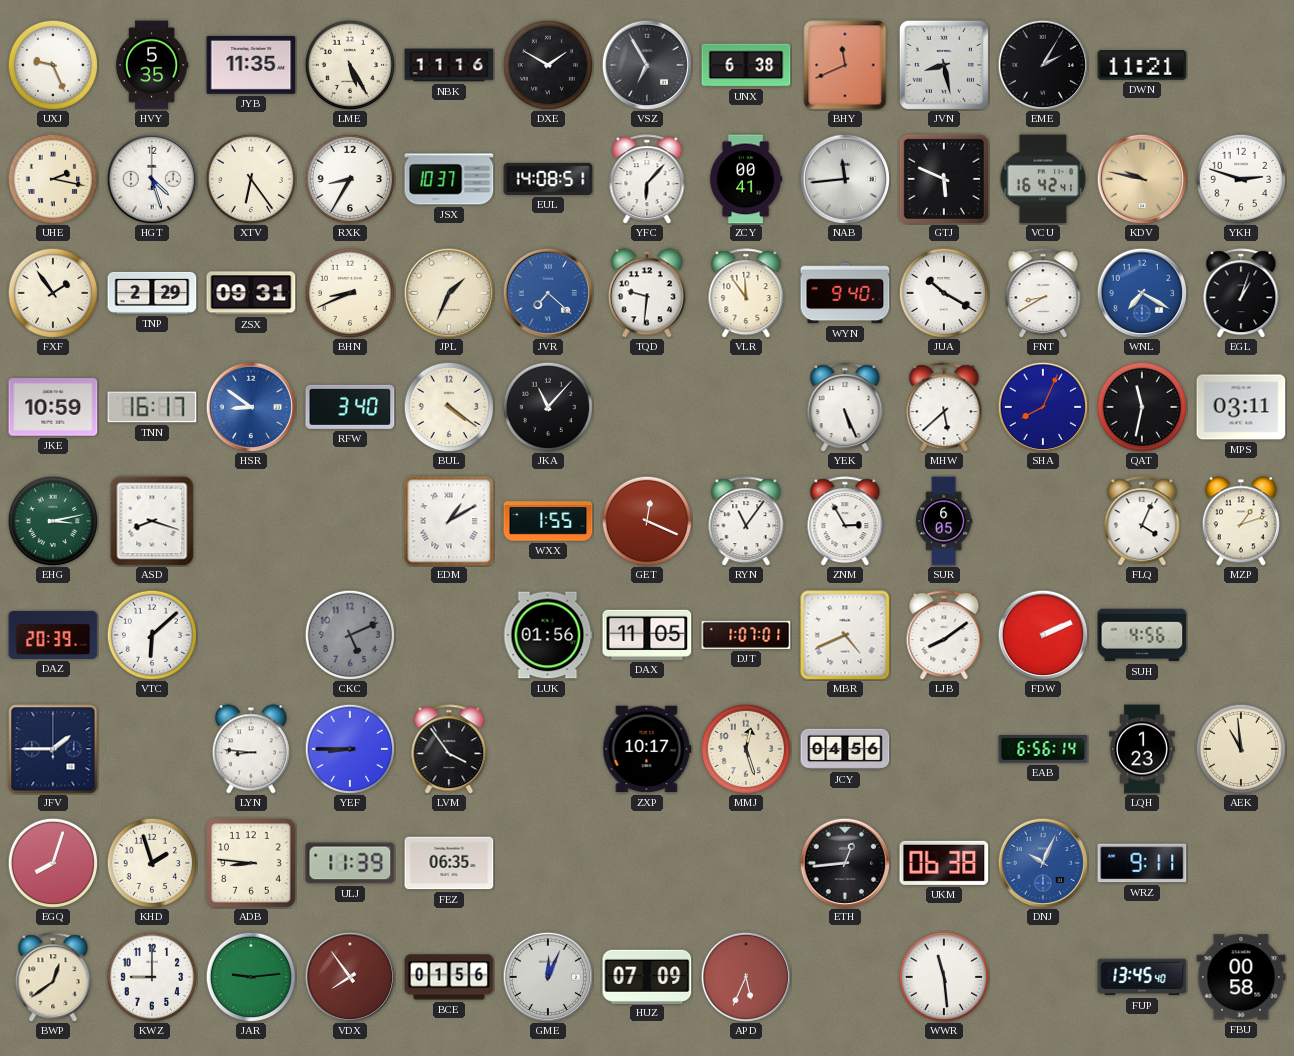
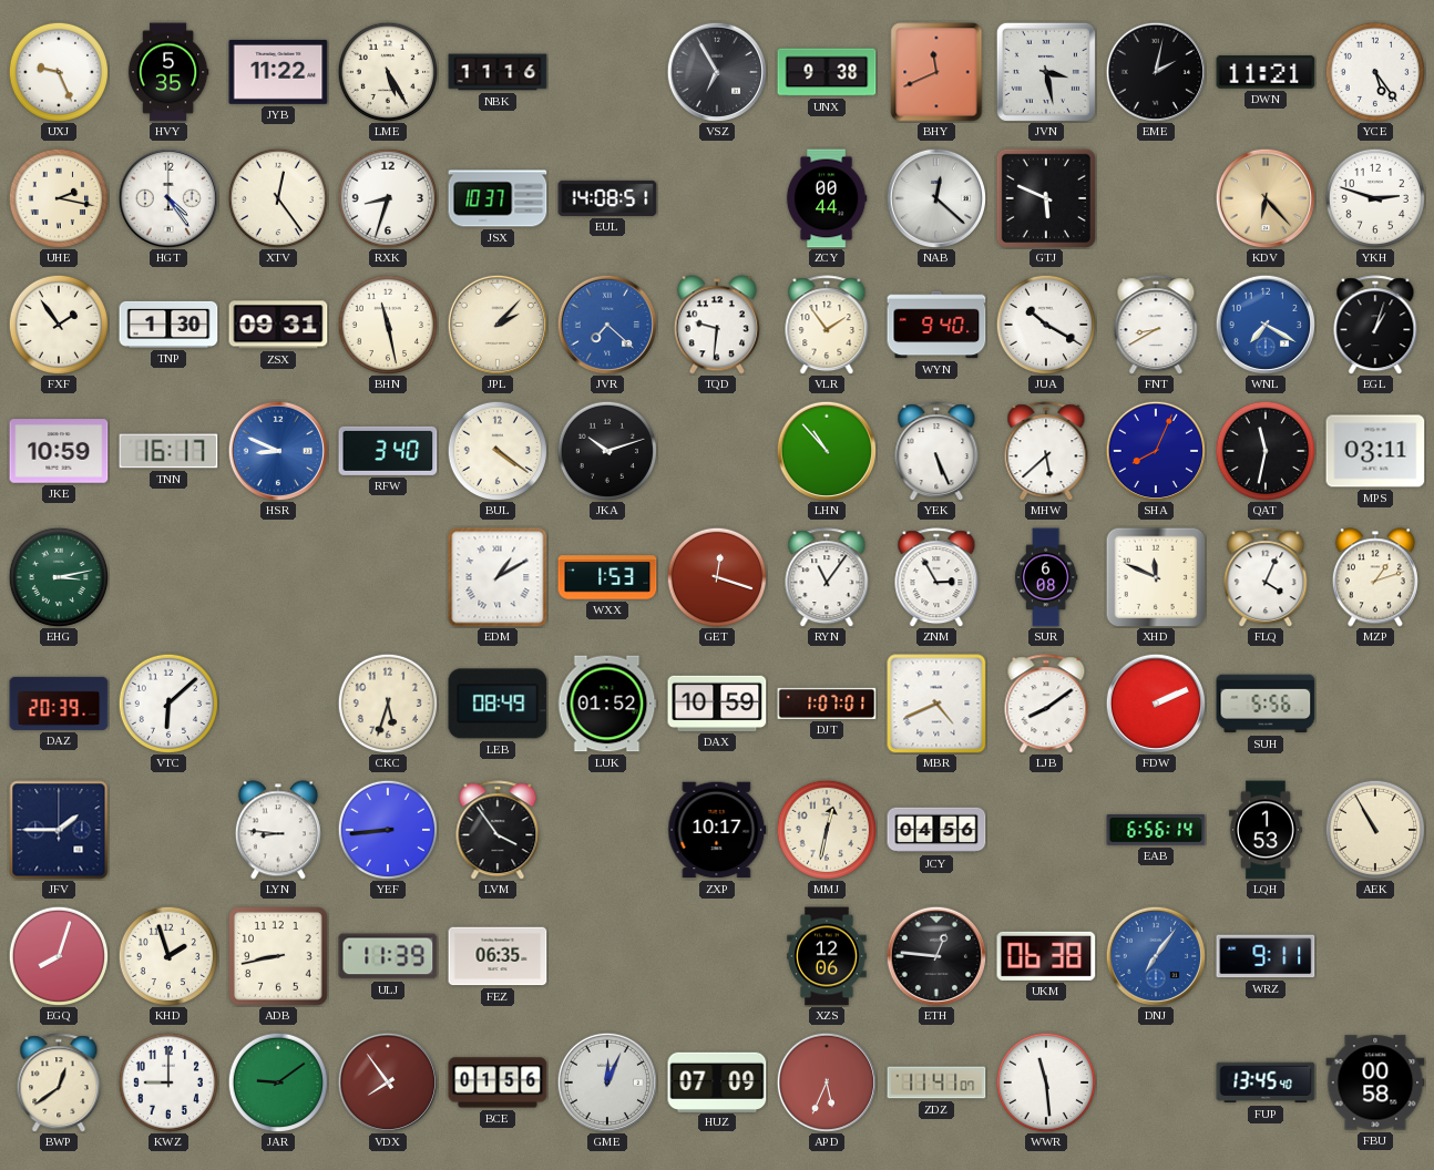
JYB: 11:35 -> 11:22
DXE: 1:50 -> none
UNX: 6:38 -> 9:38
JVN: 8:28 -> 3:28
EME: 2:05 -> 2:02
YCE: none -> 5:24
HGT: 4:27 -> 4:24
XTV: 6:24 -> 12:24
RXK: 8:35 -> 8:33
YFC: 6:07 -> none
ZCY: 00:41 -> 00:44
NAB: 11:44 -> 12:22
VCU: 16:42 -> none
KDV: 9:47 -> 6:23
TNP: 2:29 -> 1:30
BHN: 8:41 -> 11:28
JPL: 1:34 -> 2:07
VLR: 11:54 -> 1:54
HSR: 8:51 -> 8:49
JKA: 11:07 -> 10:12
LHN: none -> 10:53
ASD: 8:18 -> none
WXX: 1:55 -> 1:53
GET: 12:19 -> 12:18
SUR: 6:05 -> 6:08
XHD: none -> 11:49
CKC: 5:11 -> 5:33
CKC dial: grey -> cream
LEB: none -> 08:49
LUK: 01:56 -> 01:52
DAX: 11:05 -> 10:59
SUH: 4:56 -> 5:56
YEF: 8:45 -> 8:44
MMJ: 12:27 -> 12:32
LQH: 1:23 -> 1:53
AEK: 10:59 -> 10:55
ADB: 8:46 -> 8:43
XZS: none -> 12:06
ETH: 12:44 -> 12:46
DNJ: 10:04 -> 7:06
JAR: 9:14 -> 9:09
ZDZ: none -> 11:41
